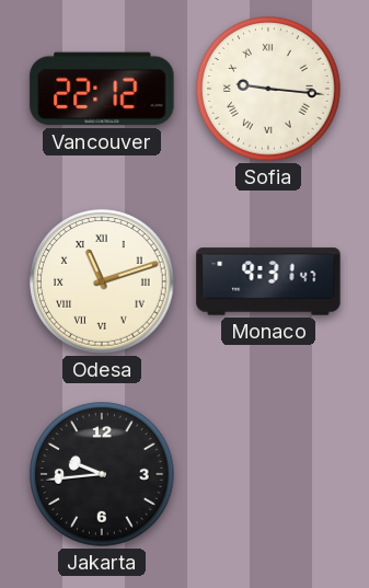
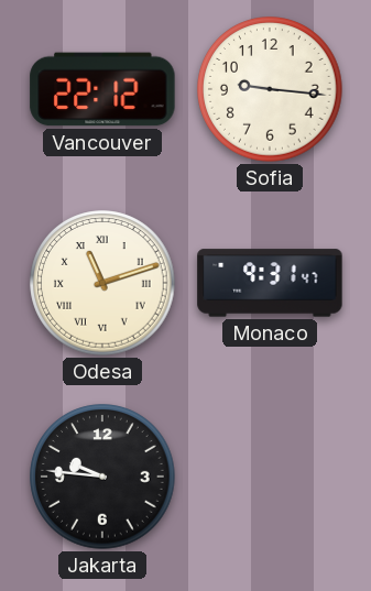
Sofia numerals: Roman -> Arabic
Jakarta: 9:44 -> 9:46
